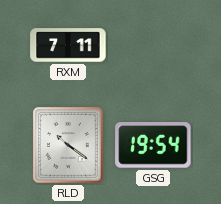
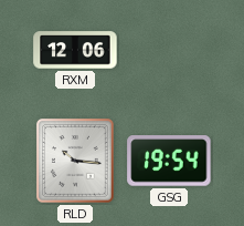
RXM: 7:11 -> 12:06
RLD: 10:21 -> 10:16
